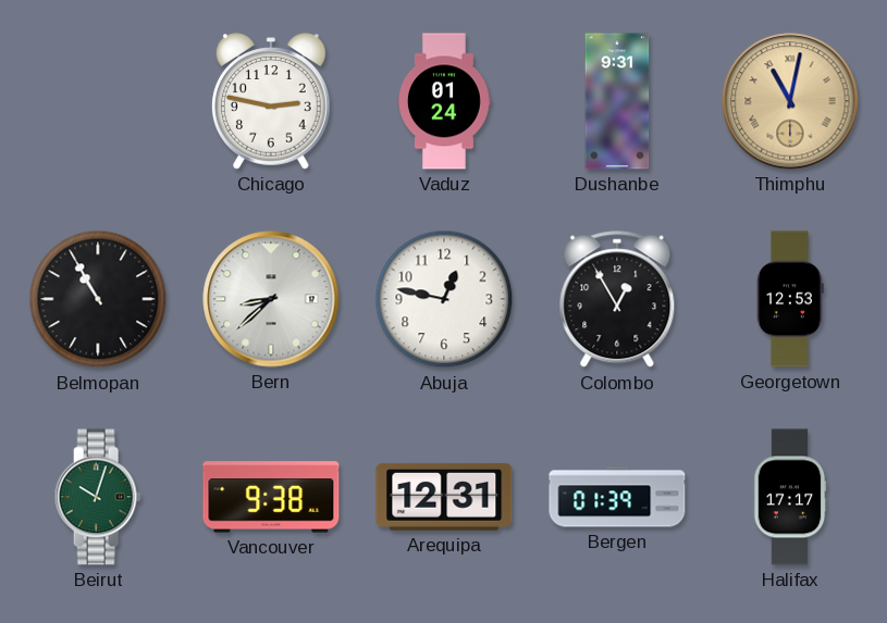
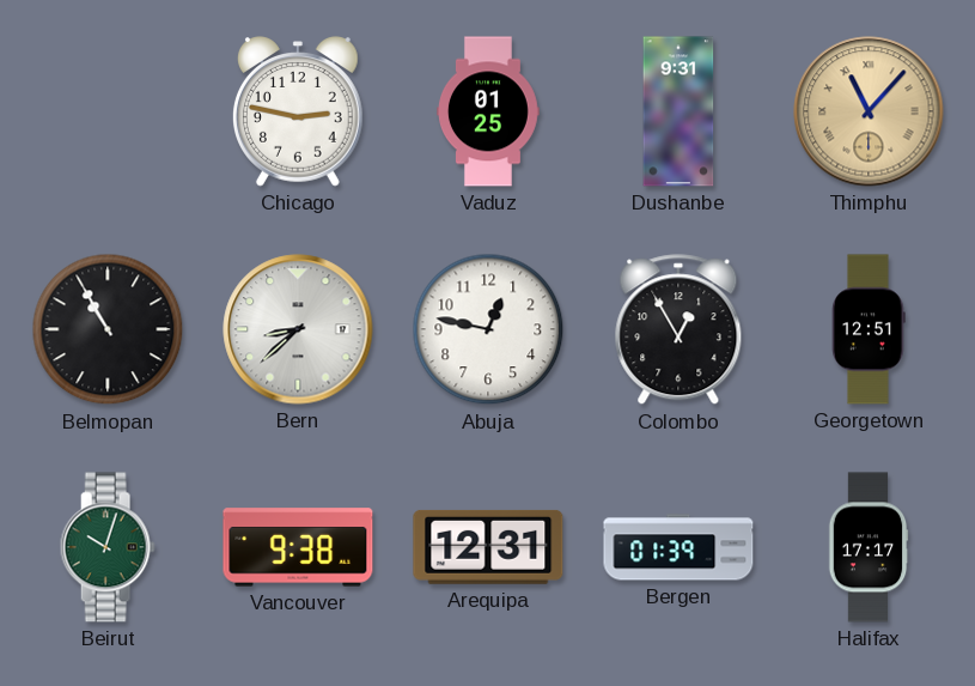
Vaduz: 01:24 -> 01:25
Thimphu: 11:02 -> 11:07
Georgetown: 12:53 -> 12:51
